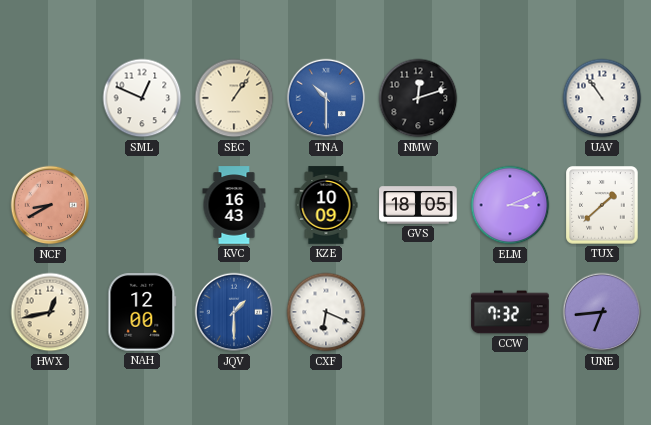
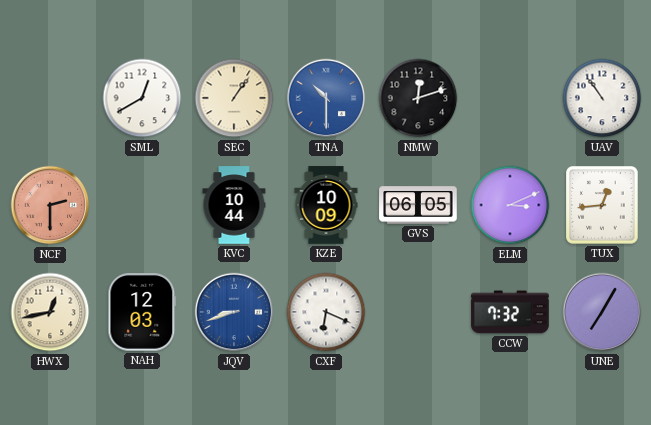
SML: 12:49 -> 12:40
NCF: 8:40 -> 2:30
KVC: 16:43 -> 10:44
GVS: 18:05 -> 06:05
TUX: 1:38 -> 12:44
NAH: 12:00 -> 12:03
JQV: 1:30 -> 8:42
UNE: 6:44 -> 7:05
